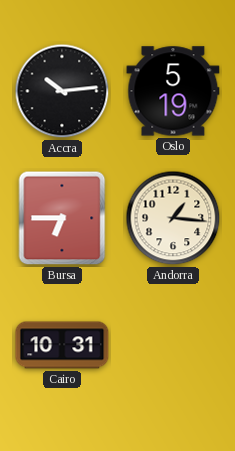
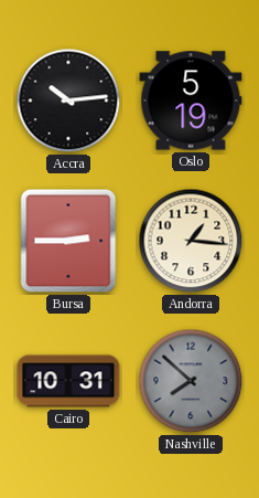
Bursa: 6:45 -> 2:45
Nashville: none -> 7:52
